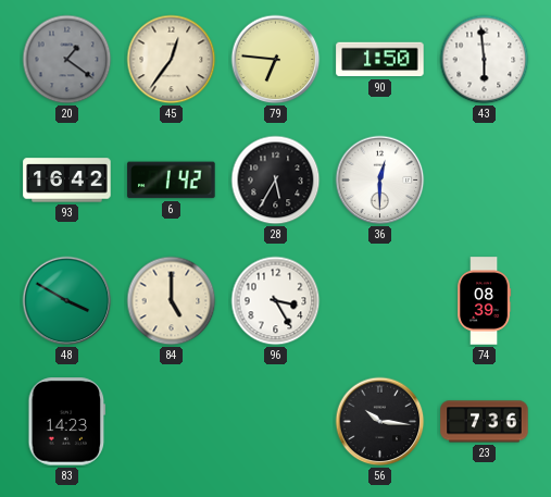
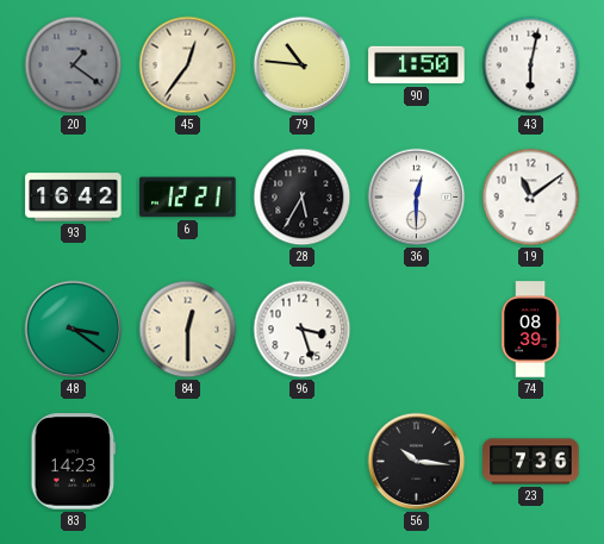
79: 6:46 -> 10:46
43: 5:59 -> 6:02
6: 1:42 -> 12:21
19: none -> 11:09
48: 3:50 -> 3:21
84: 5:00 -> 12:30
96: 3:25 -> 3:27
